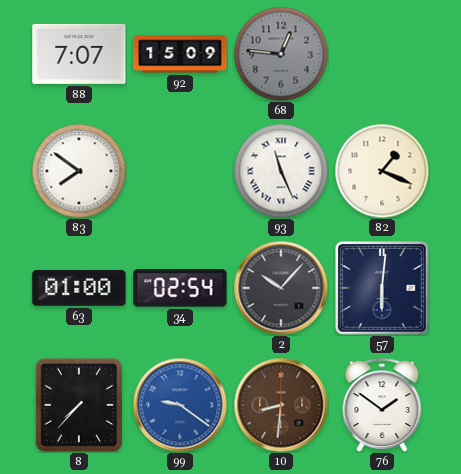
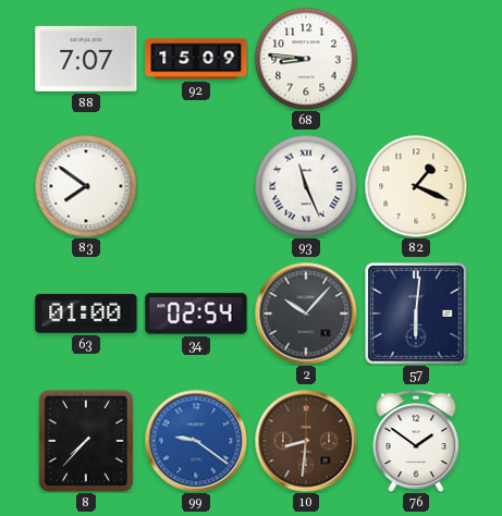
68: 12:46 -> 8:46
68 dial: grey -> white
